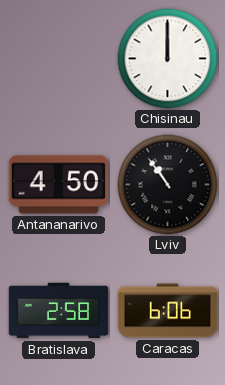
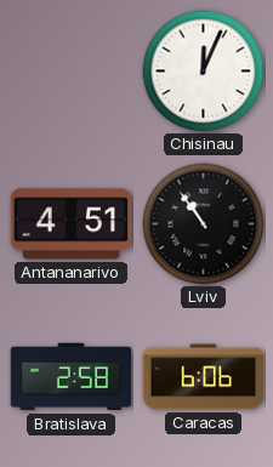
Chisinau: 12:00 -> 12:04
Antananarivo: 4:50 -> 4:51
